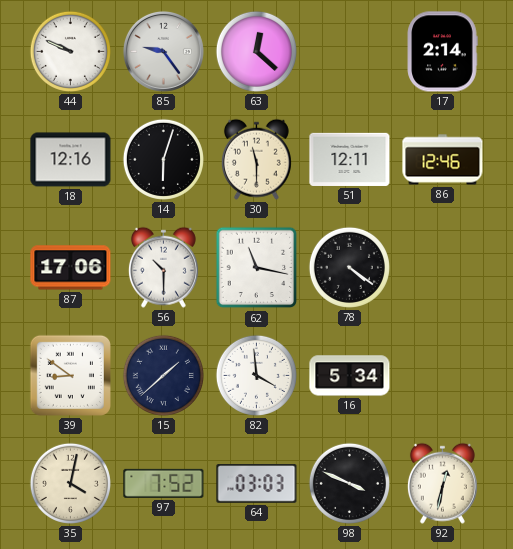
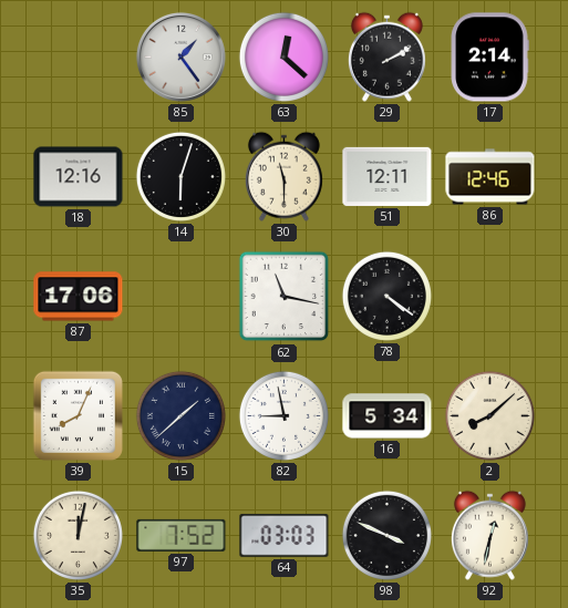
44: 9:49 -> none
85: 9:24 -> 1:24
29: none -> 2:10
56: 10:30 -> none
39: 8:51 -> 8:04
82: 3:59 -> 8:58
2: none -> 8:08
35: 4:02 -> 12:02
